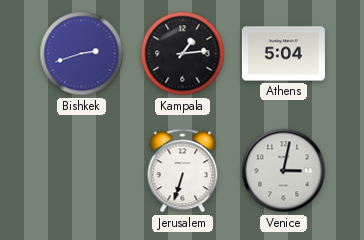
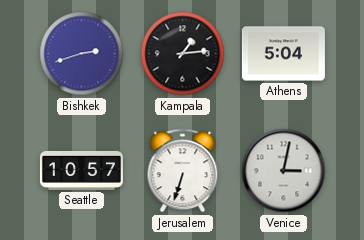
Seattle: none -> 10:57
